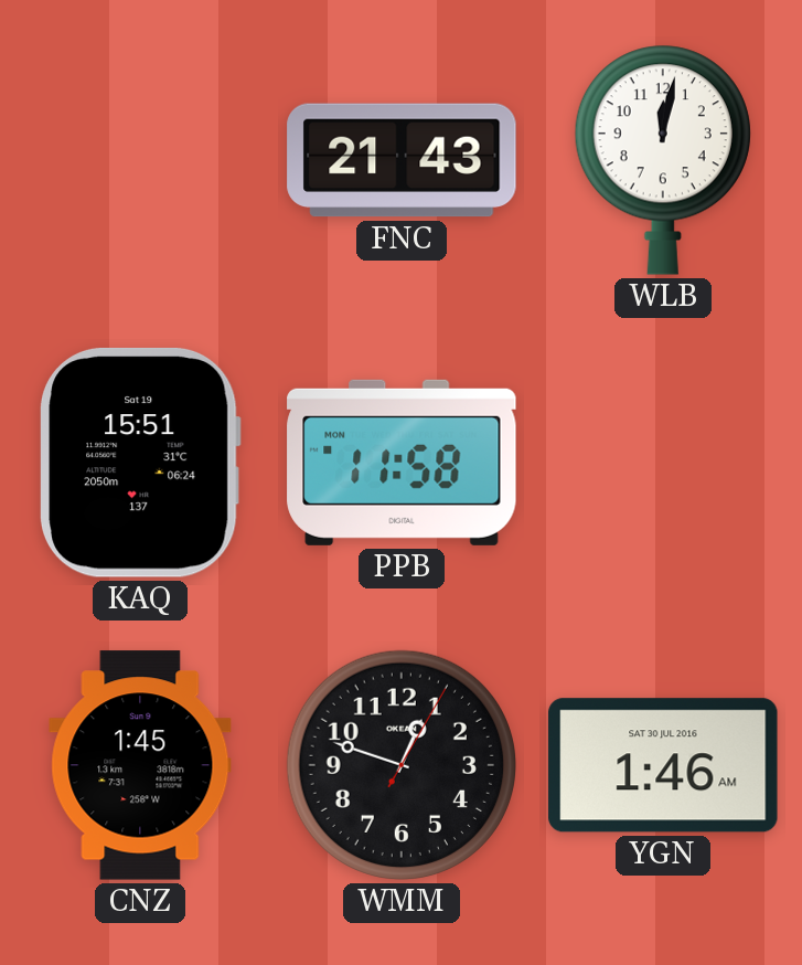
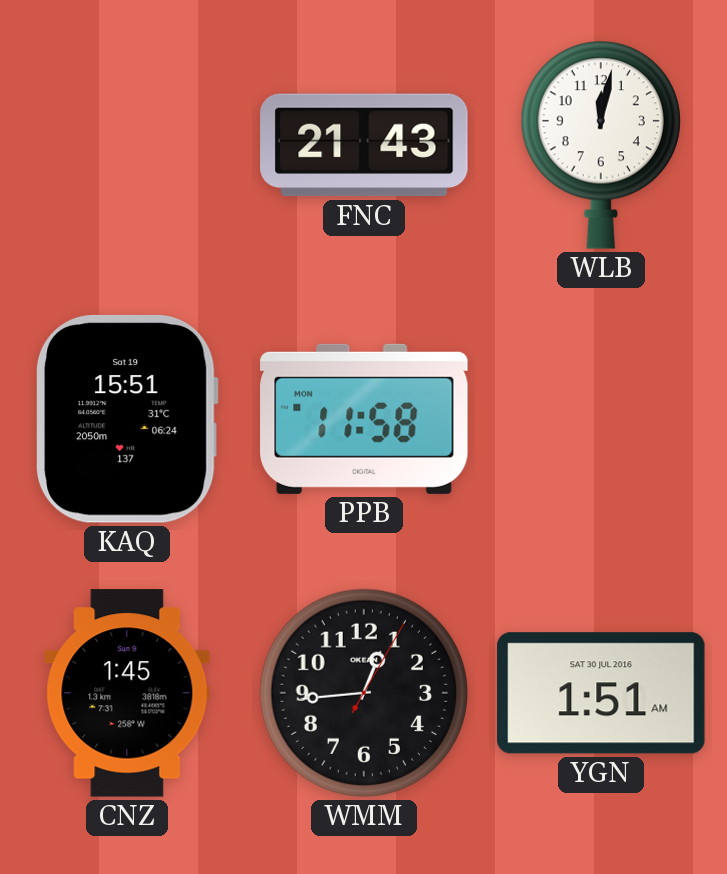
WMM: 12:48 -> 12:44
YGN: 1:46 -> 1:51
